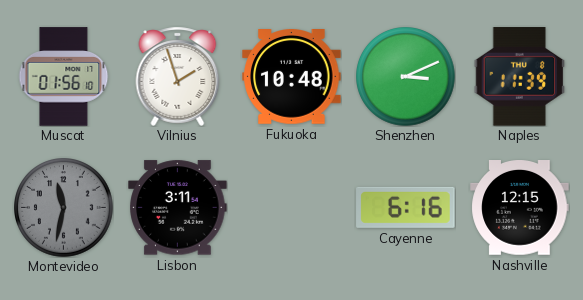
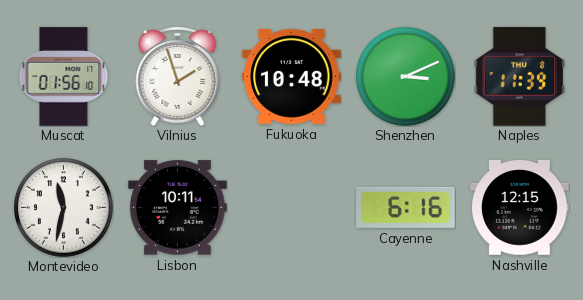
Montevideo dial: grey -> white
Lisbon: 3:11 -> 10:11
